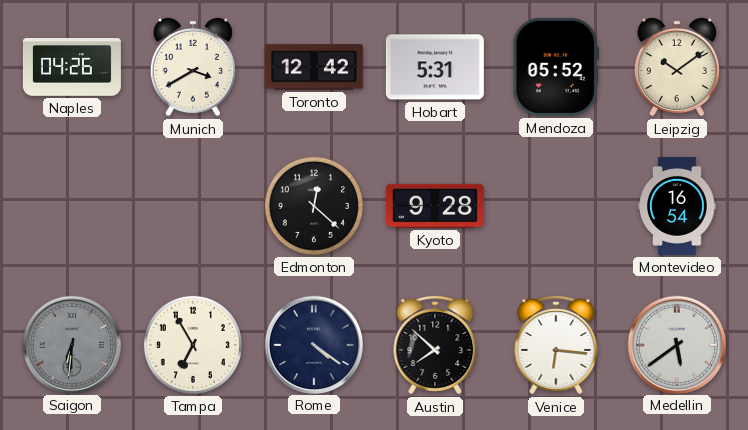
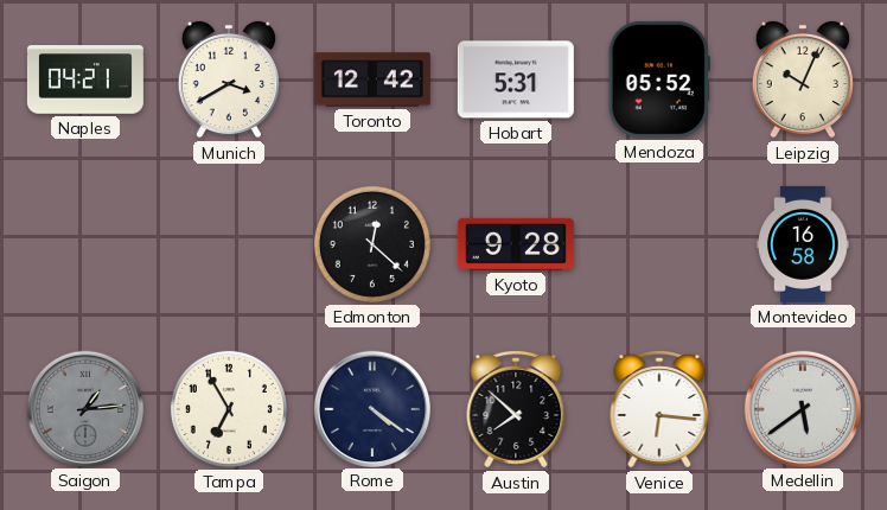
Naples: 04:26 -> 04:21
Leipzig: 10:09 -> 10:04
Montevideo: 16:54 -> 16:58
Saigon: 6:31 -> 1:14
